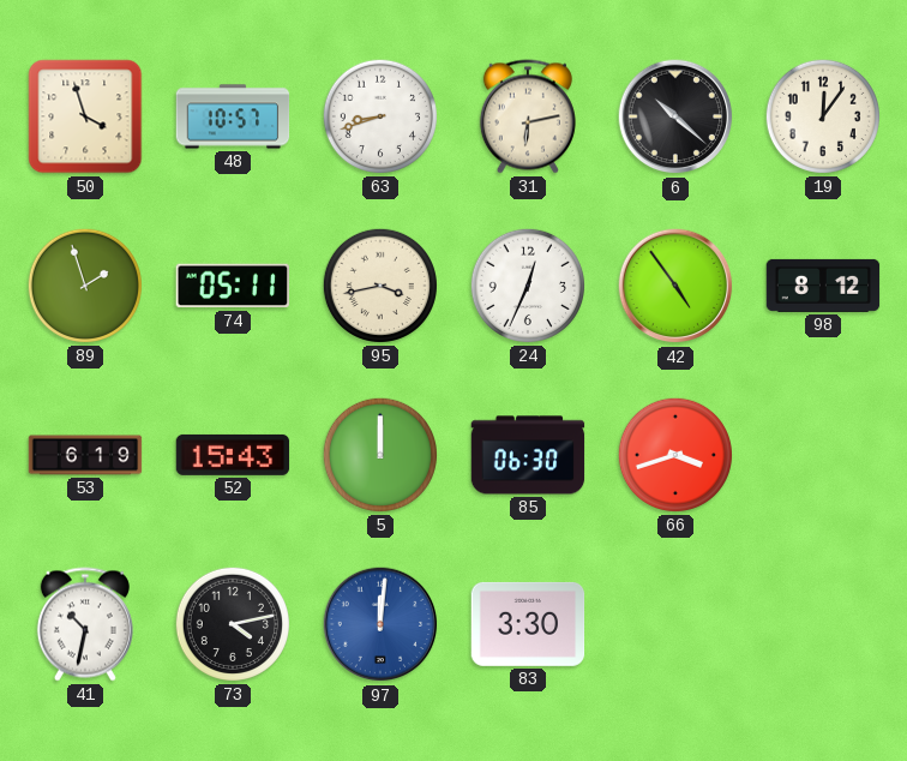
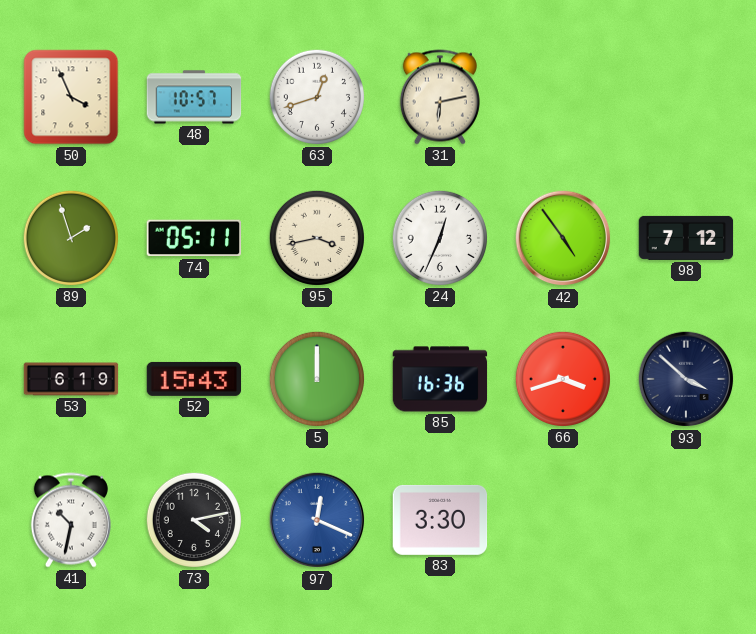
50: 3:57 -> 3:56
63: 8:42 -> 12:42
6: 10:22 -> none
19: 12:06 -> none
98: 8:12 -> 7:12
85: 06:30 -> 16:36
93: none -> 3:52
97: 12:01 -> 12:19
